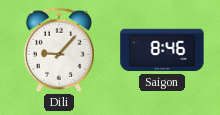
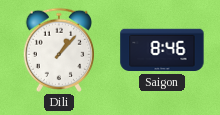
Dili: 9:07 -> 1:07
